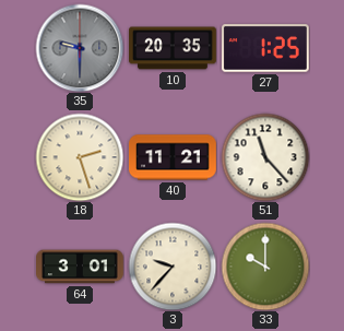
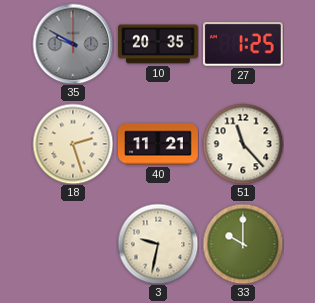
35: 9:30 -> 9:50
64: 3:01 -> none
3: 9:37 -> 9:32
